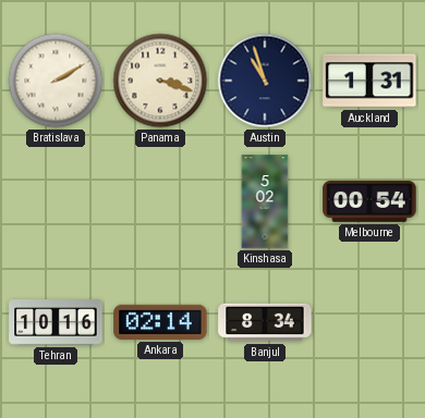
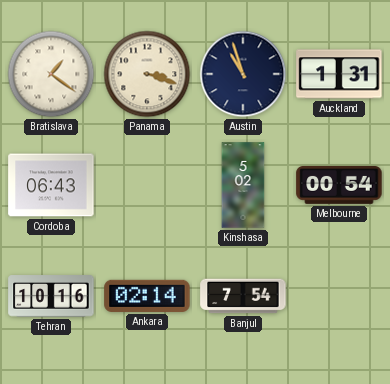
Bratislava: 2:10 -> 1:21
Cordoba: none -> 06:43
Banjul: 8:34 -> 7:54
